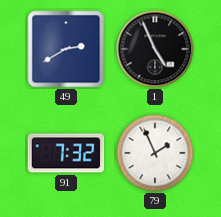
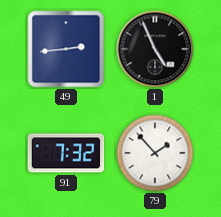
49: 2:40 -> 2:44
79: 1:56 -> 1:53
